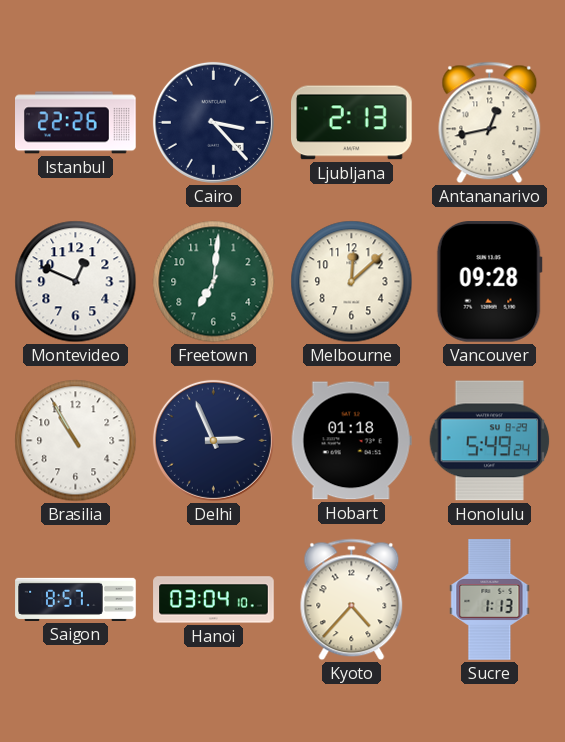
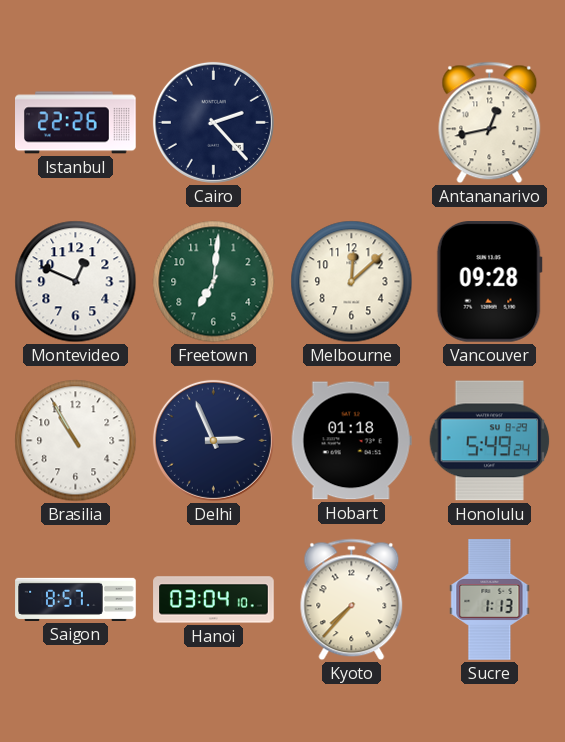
Cairo: 3:23 -> 2:23
Ljubljana: 2:13 -> none
Kyoto: 4:37 -> 7:37
